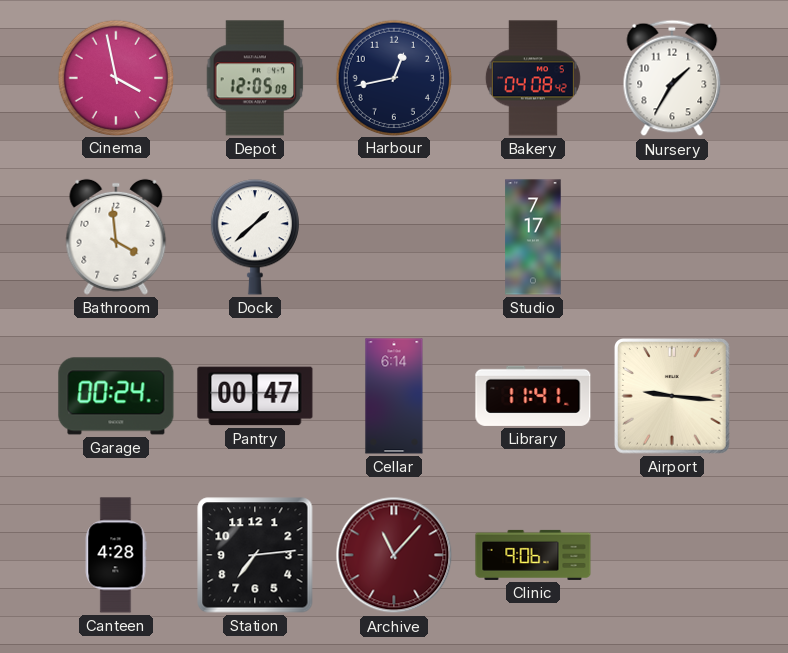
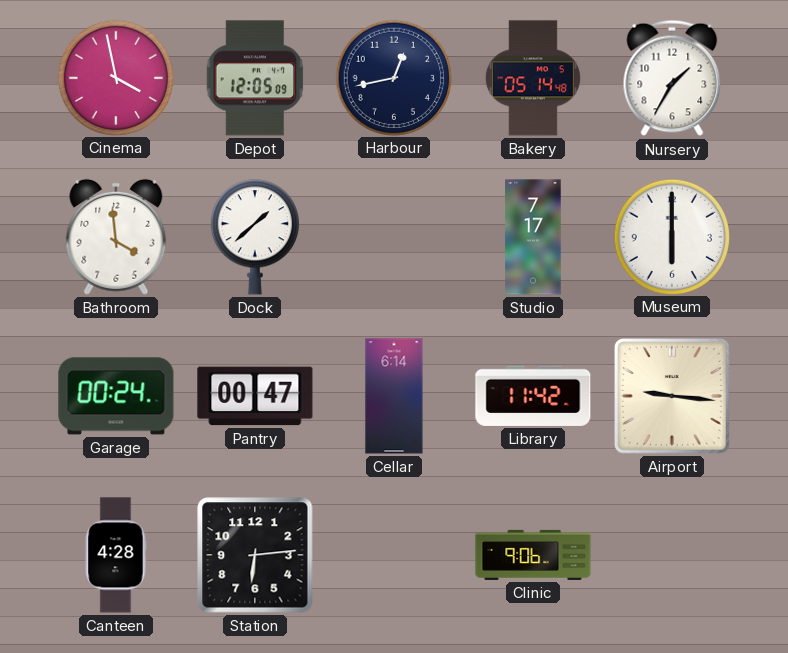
Bakery: 04:08 -> 05:14
Museum: none -> 6:00
Library: 11:41 -> 11:42
Station: 7:14 -> 6:14
Archive: 11:07 -> none
